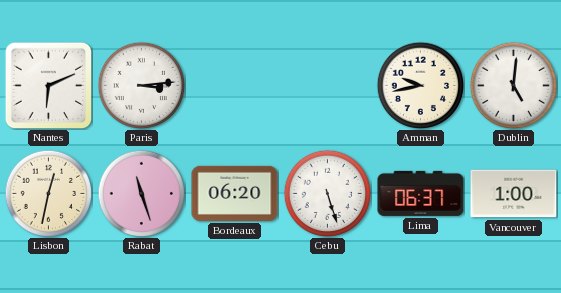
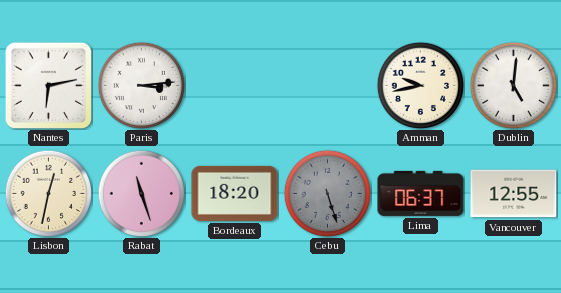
Nantes: 6:11 -> 6:13
Bordeaux: 06:20 -> 18:20
Cebu dial: white -> grey
Vancouver: 1:00 -> 12:55
